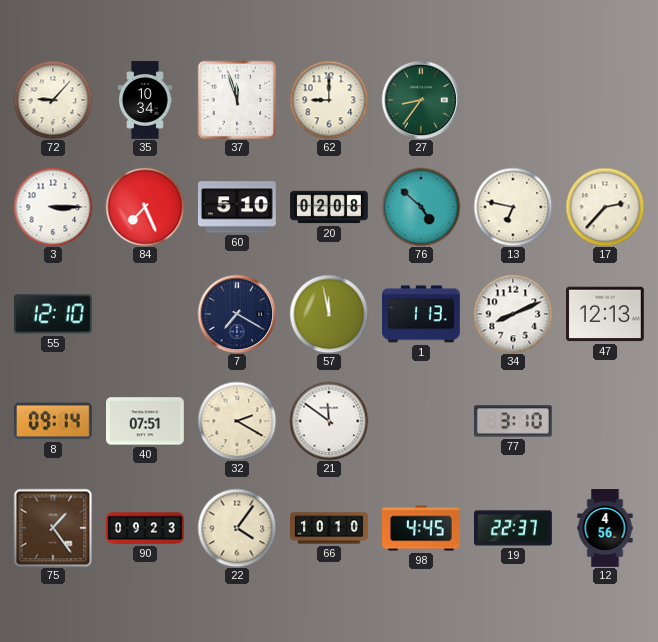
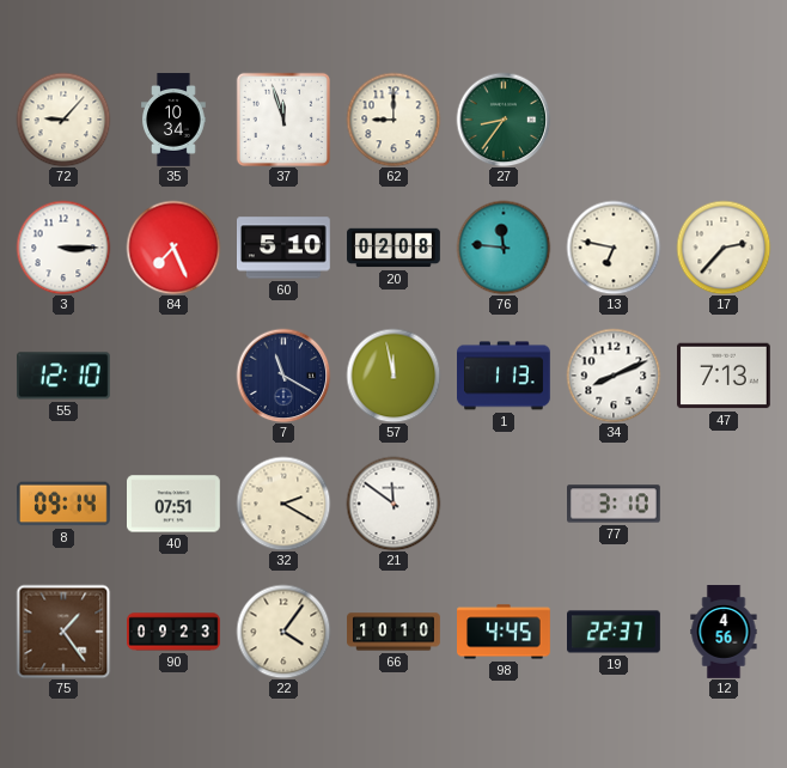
76: 4:52 -> 11:46
7: 7:20 -> 11:20
47: 12:13 -> 7:13
